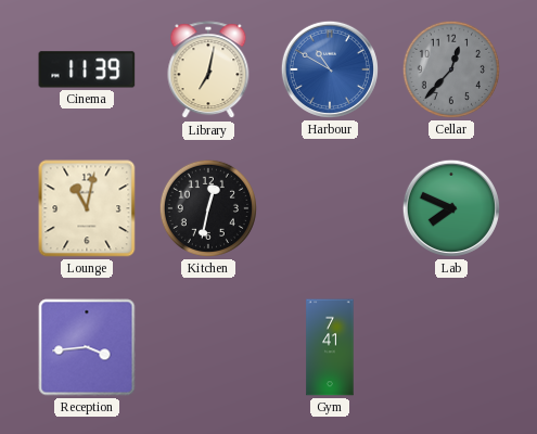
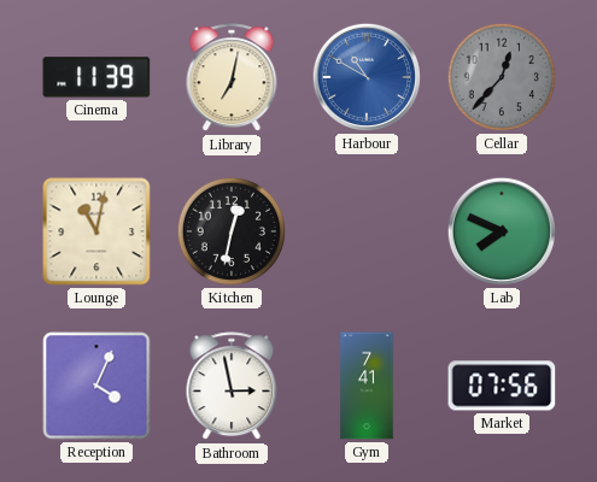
Reception: 3:44 -> 4:04
Bathroom: none -> 2:58
Market: none -> 07:56
